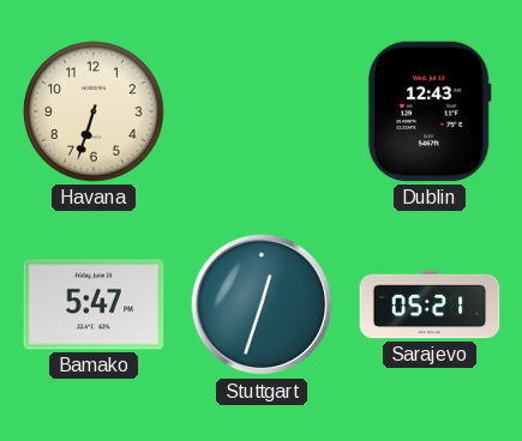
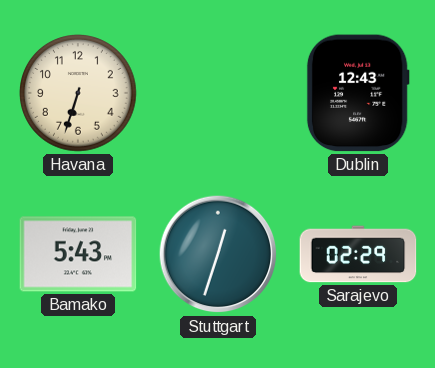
Bamako: 5:47 -> 5:43
Sarajevo: 05:21 -> 02:29
